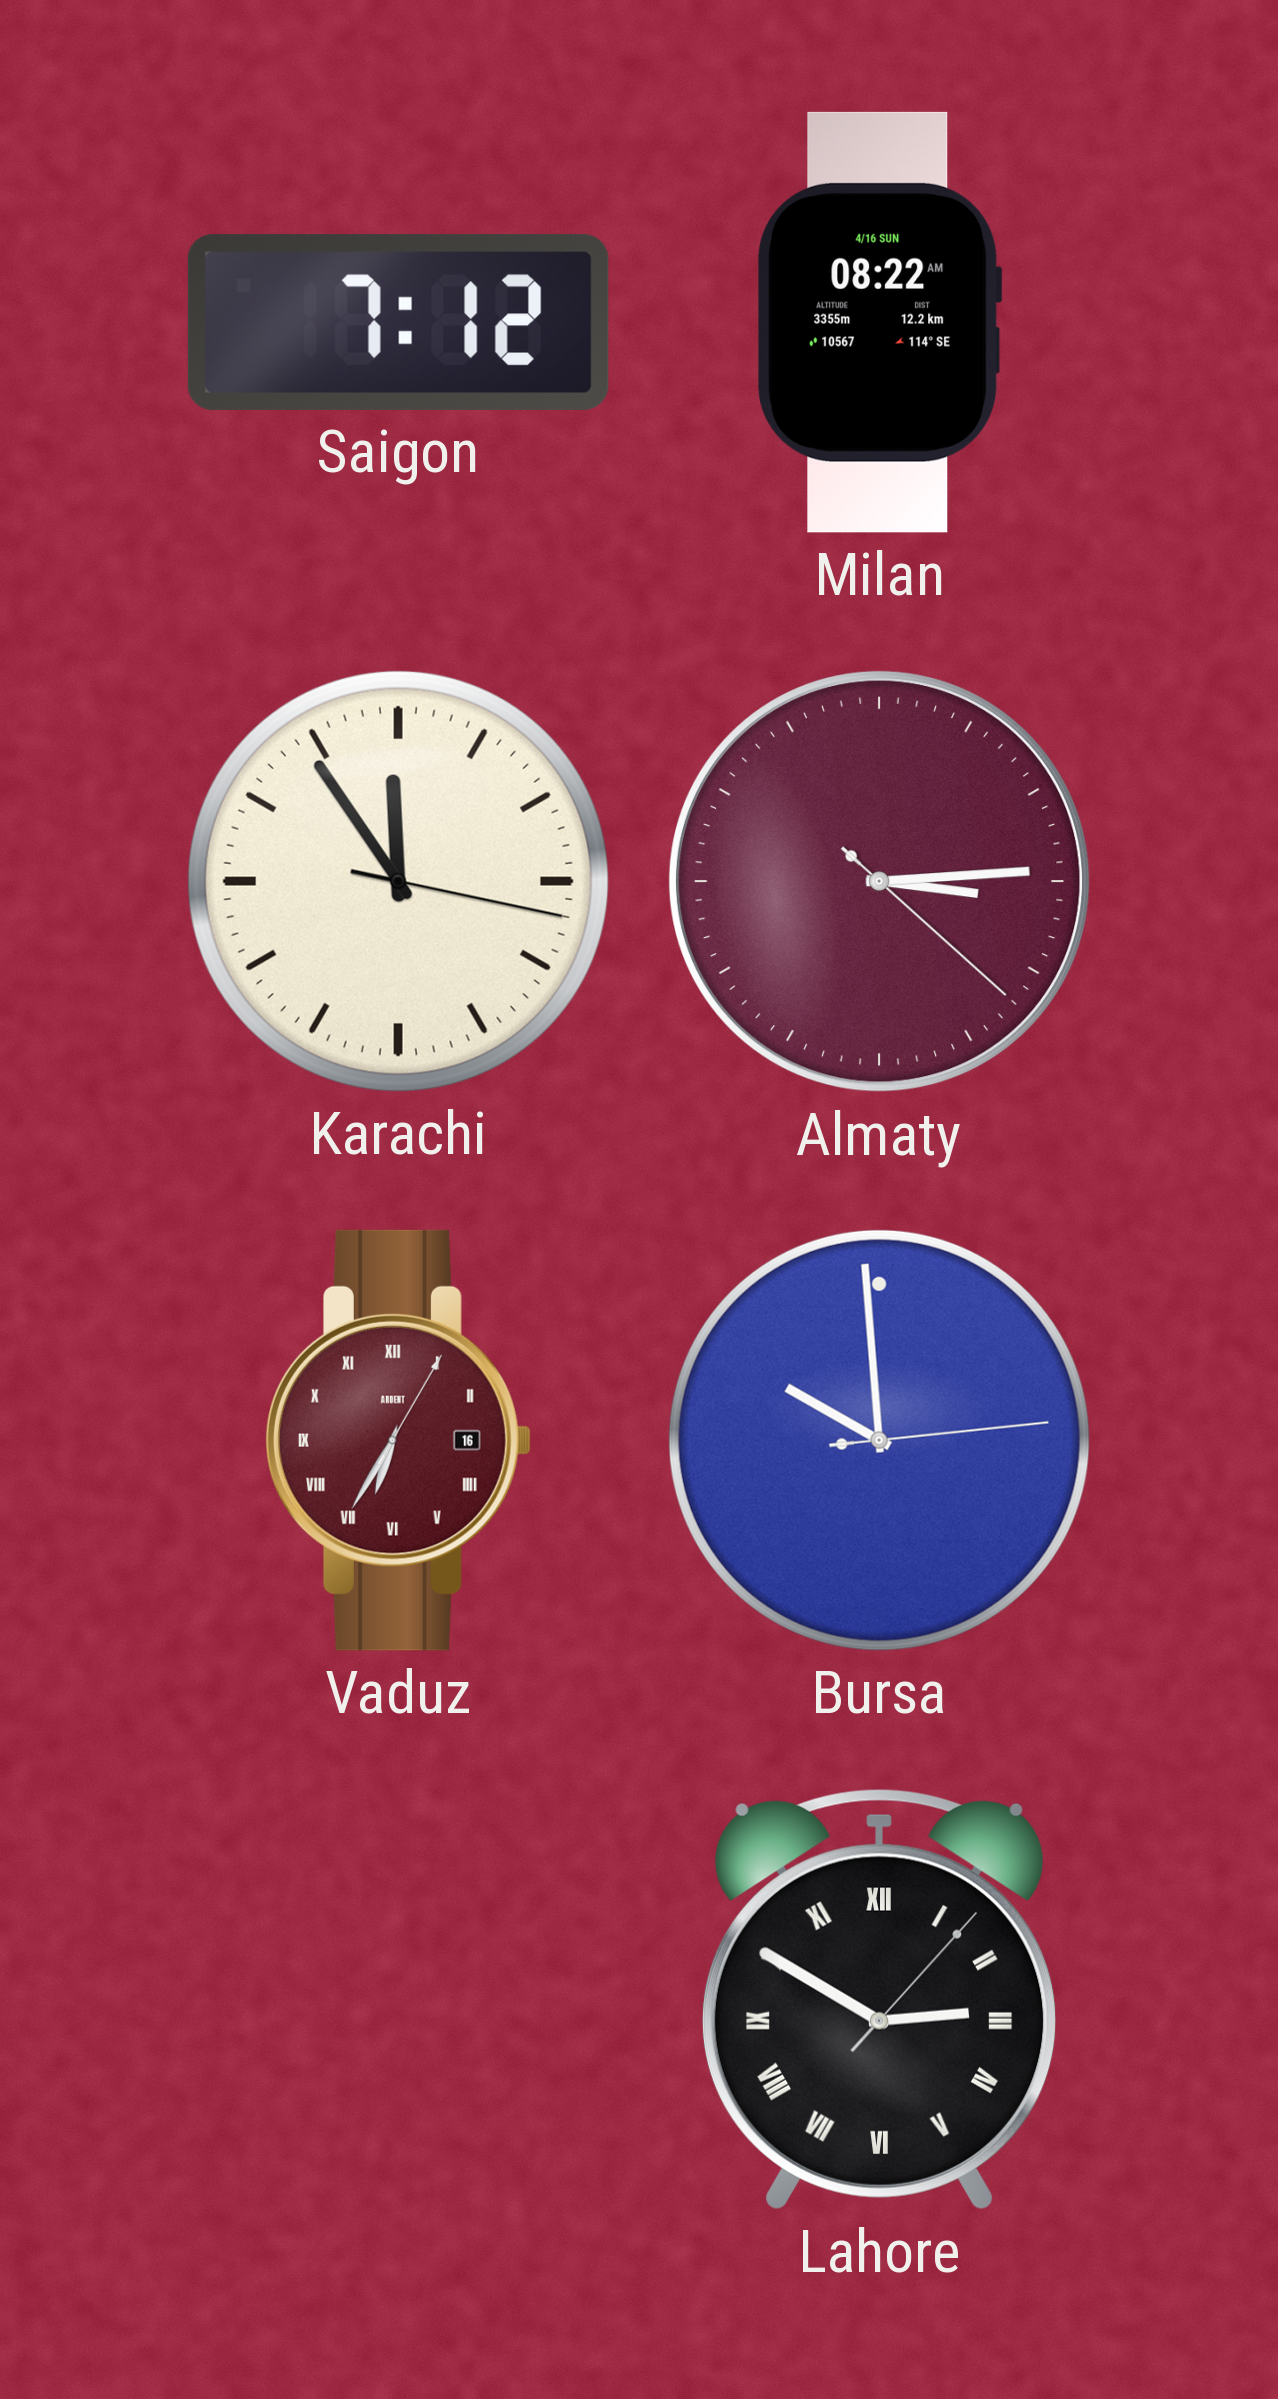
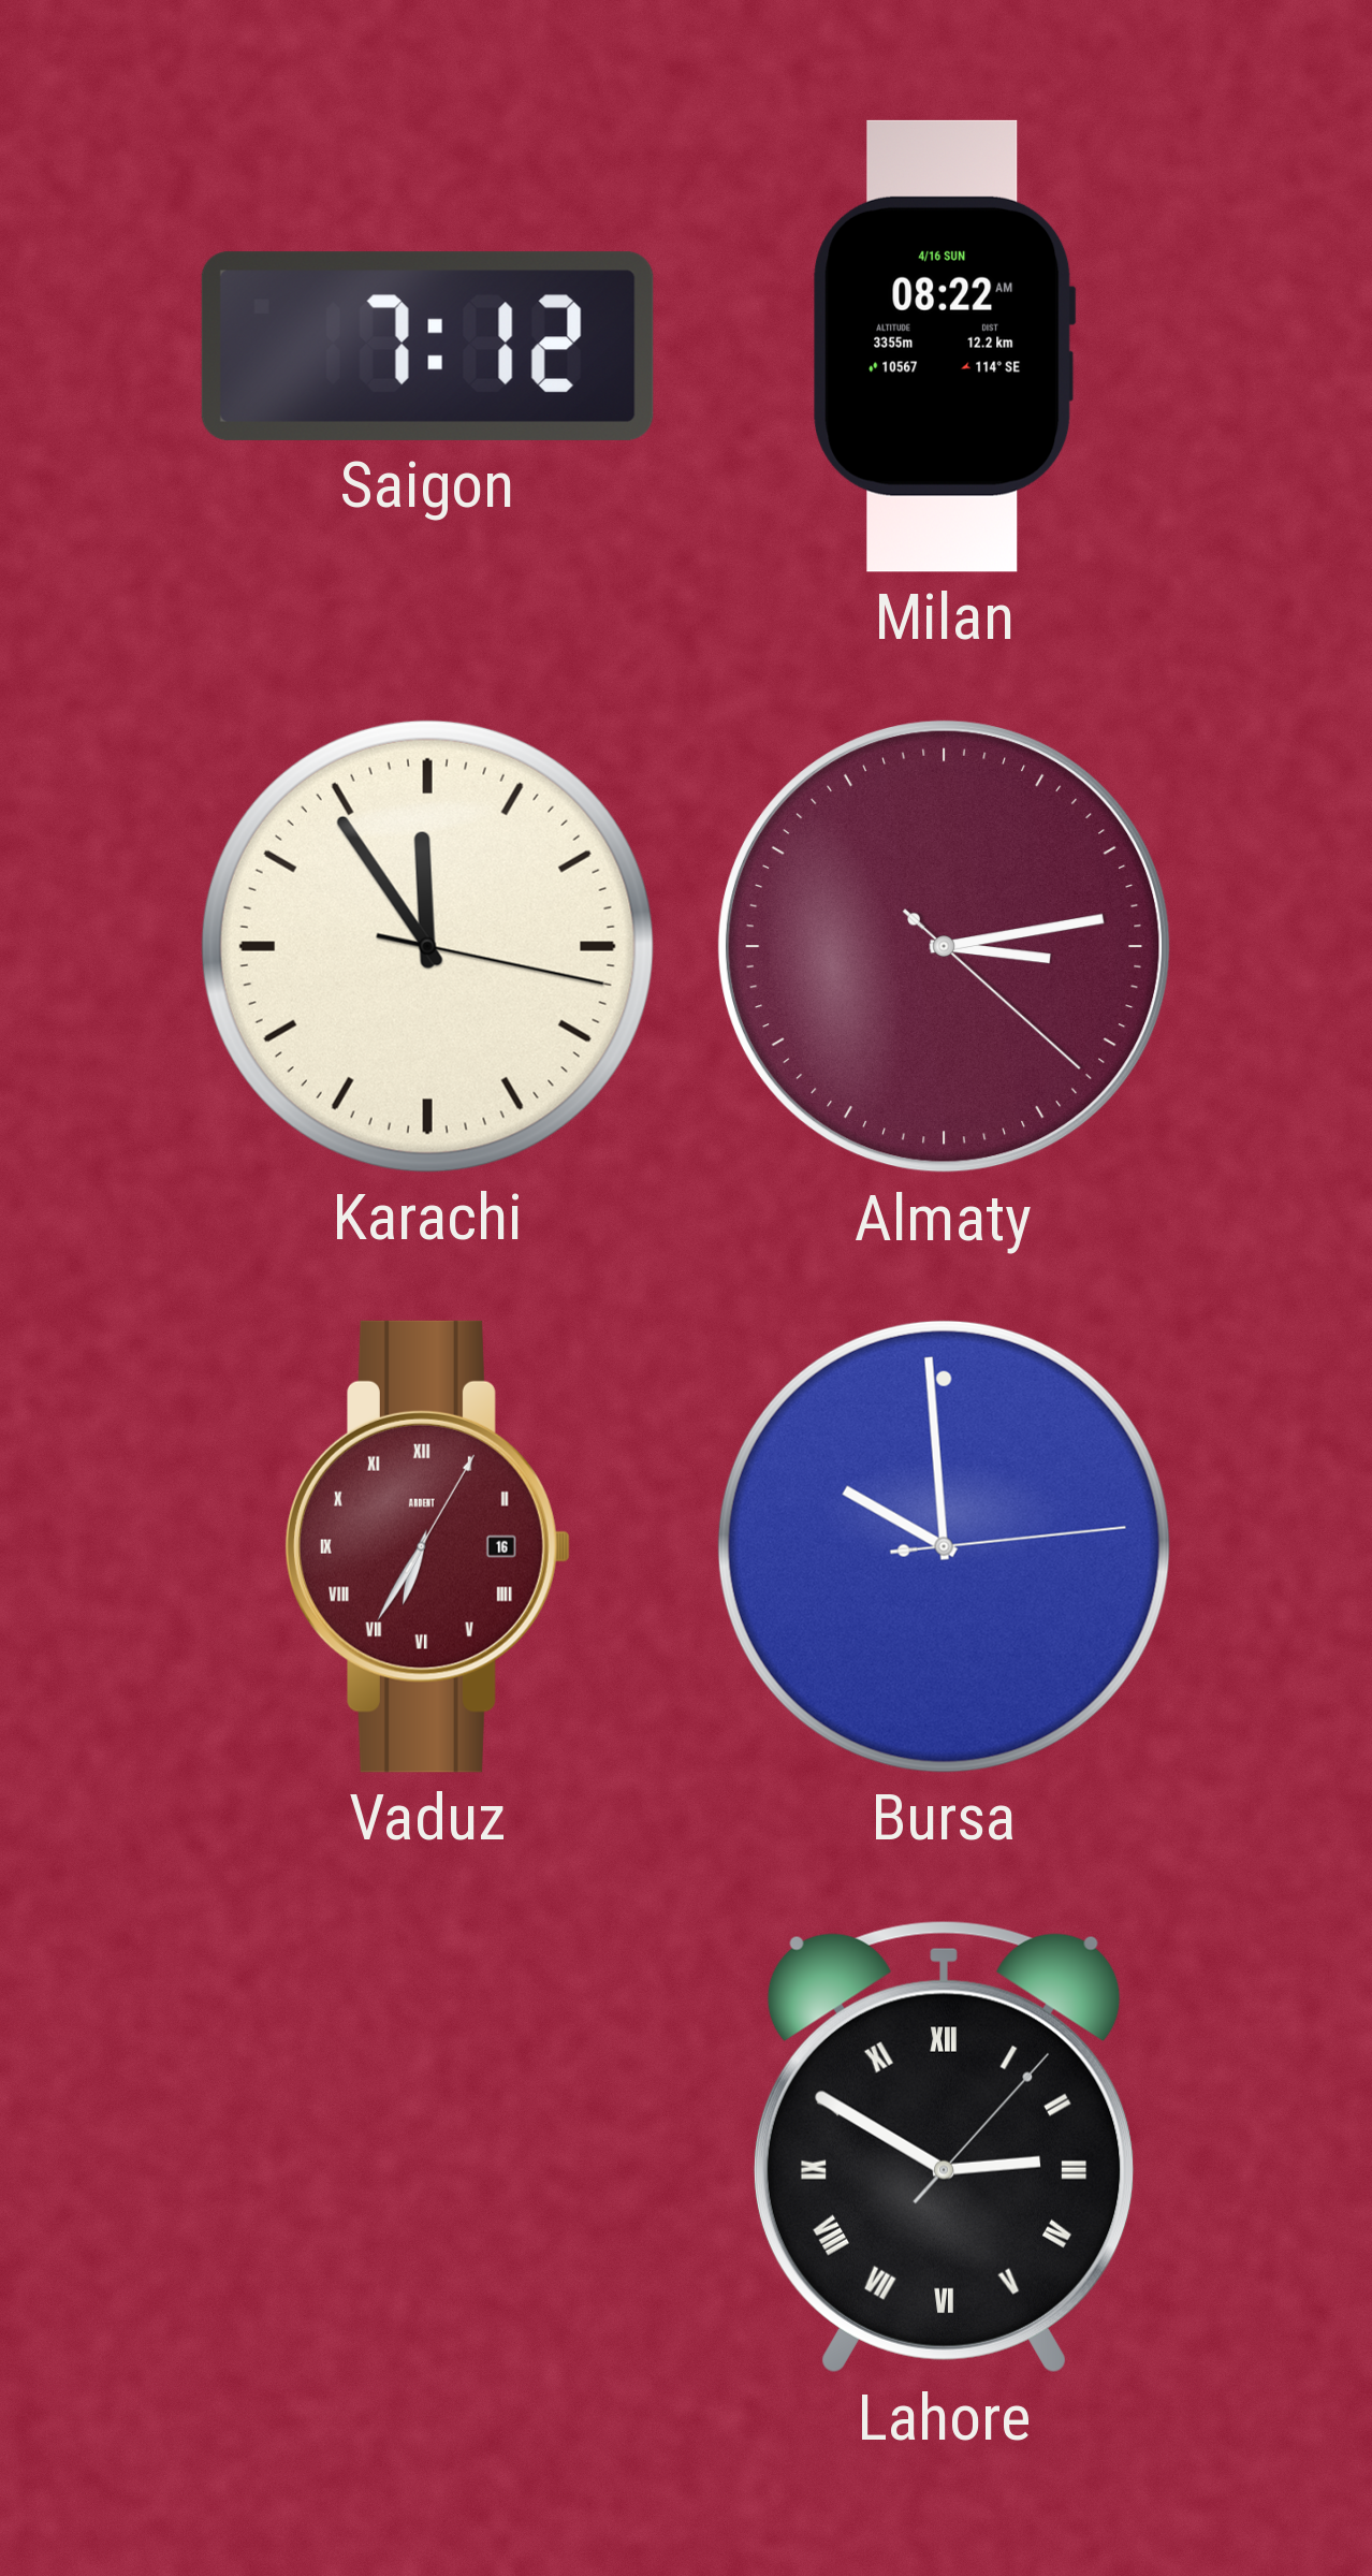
Almaty: 3:14 -> 3:13
